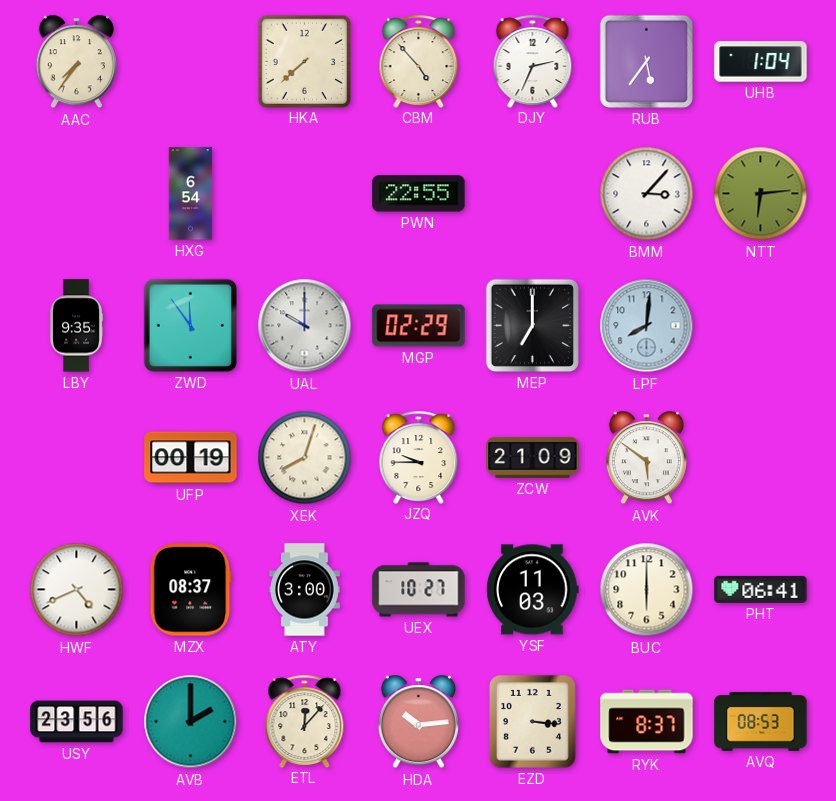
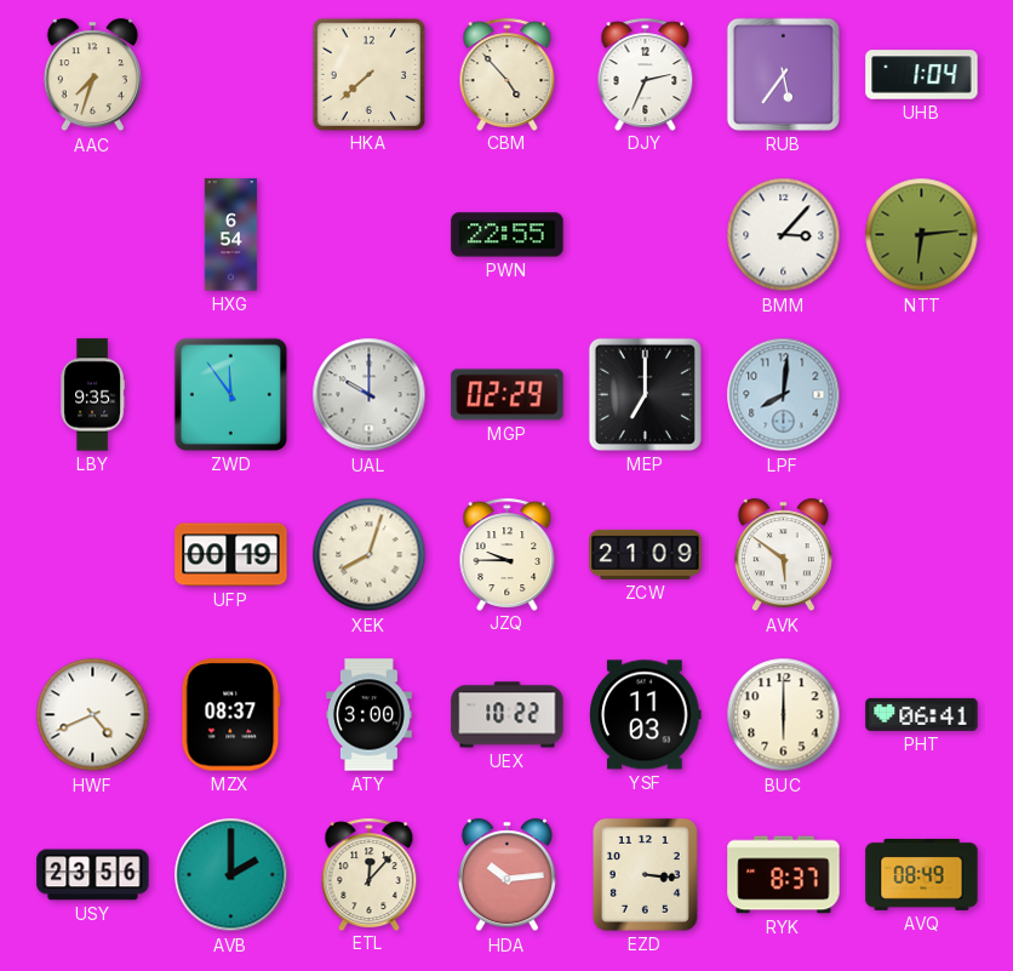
AAC: 7:36 -> 7:33
UEX: 10:27 -> 10:22
AVQ: 08:53 -> 08:49
